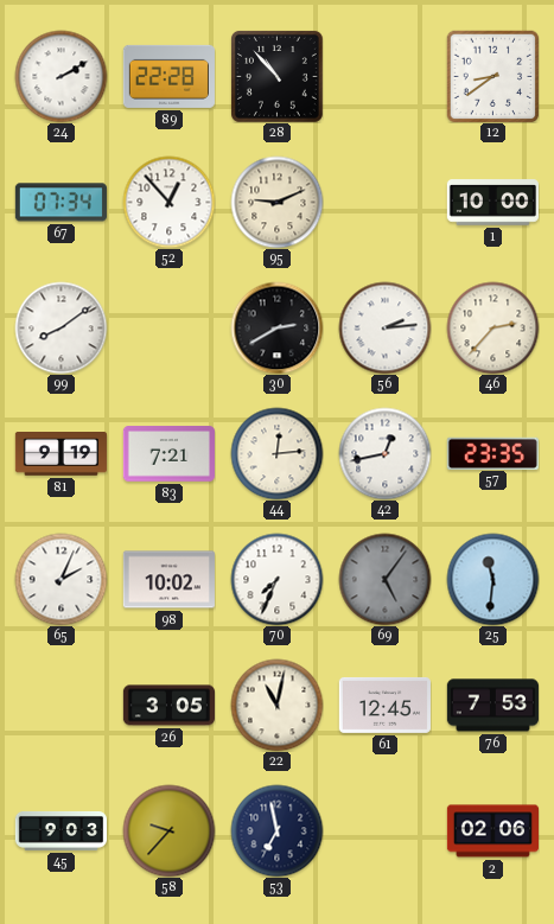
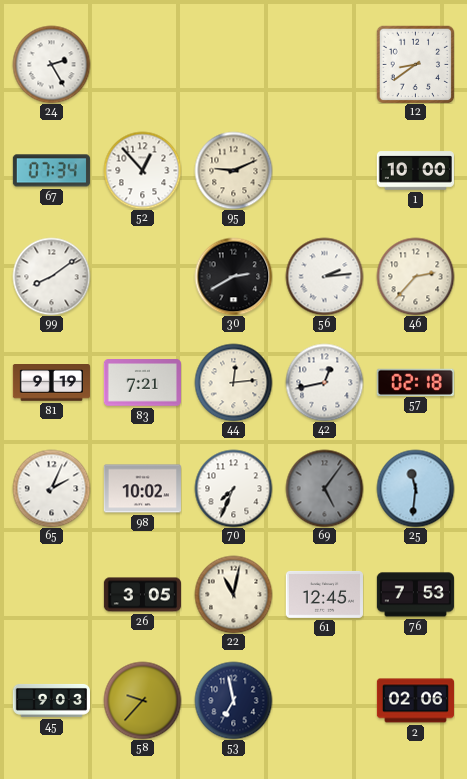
24: 2:10 -> 2:25
89: 22:28 -> none
28: 10:53 -> none
57: 23:35 -> 02:18
